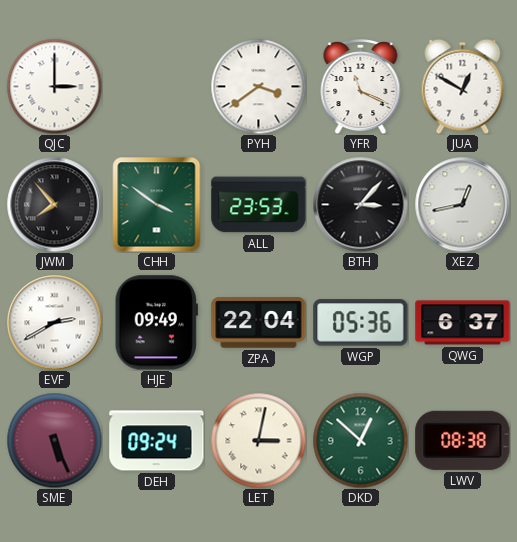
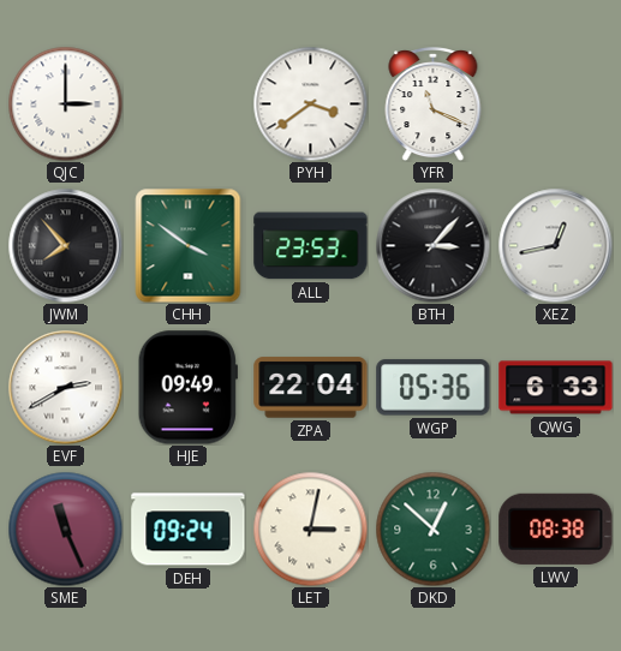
JUA: 12:50 -> none
QWG: 6:37 -> 6:33
SME: 5:26 -> 11:26
